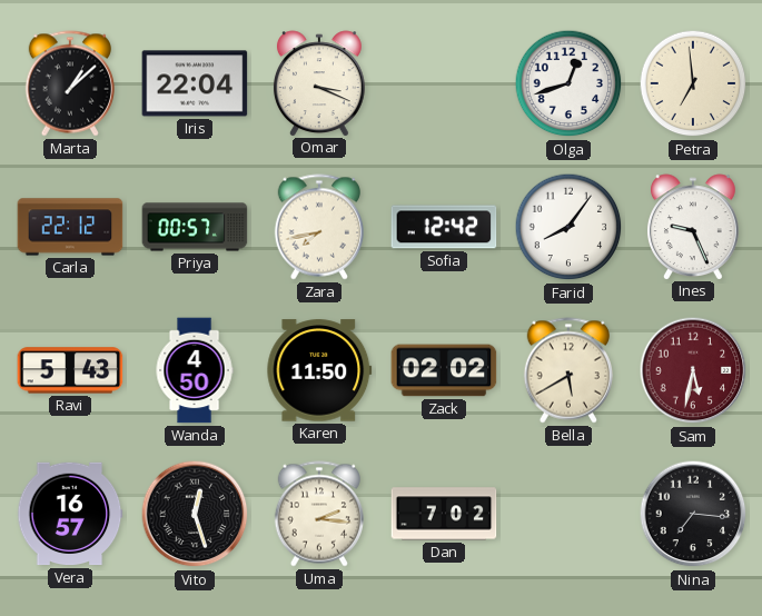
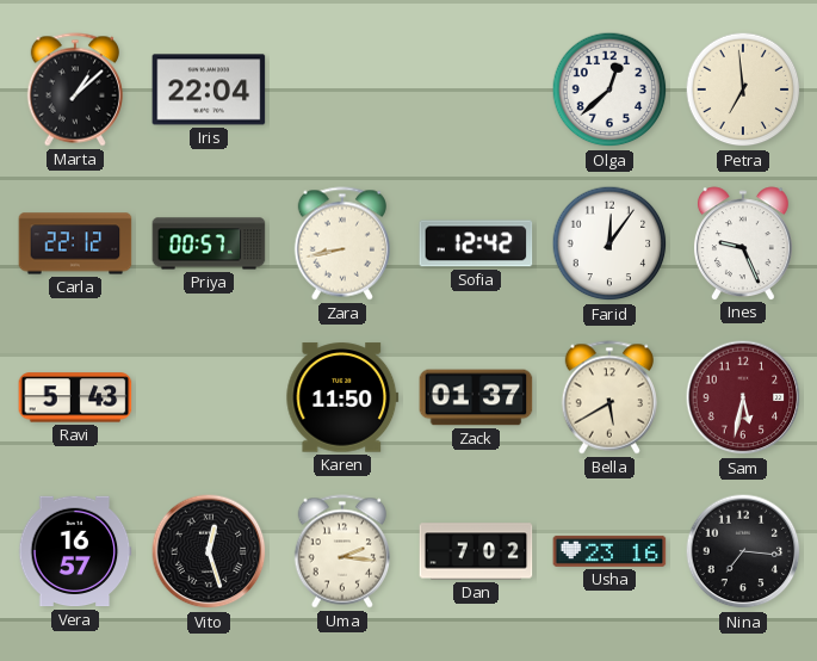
Omar: 3:19 -> none
Olga: 12:42 -> 12:38
Zara: 7:43 -> 8:43
Farid: 8:06 -> 12:06
Wanda: 4:50 -> none
Zack: 02:02 -> 01:37
Usha: none -> 23:16
